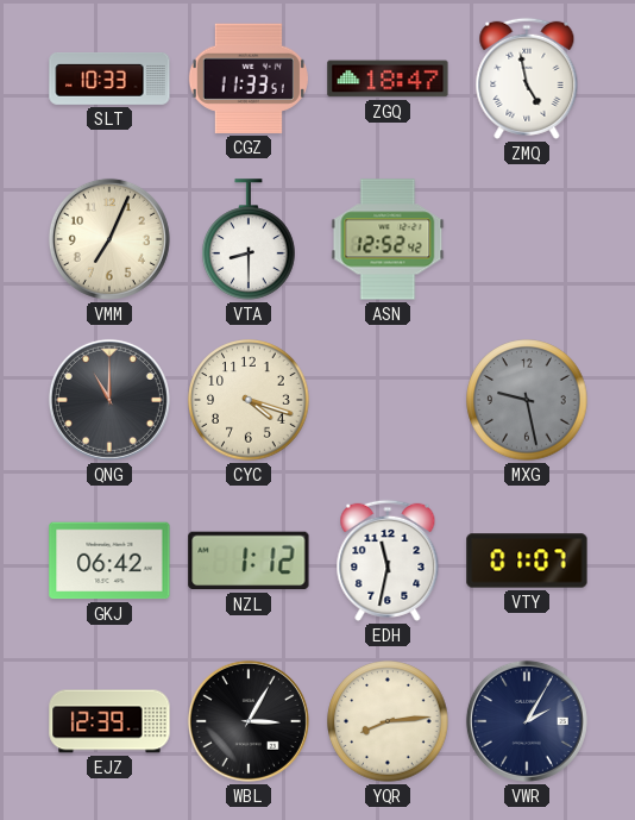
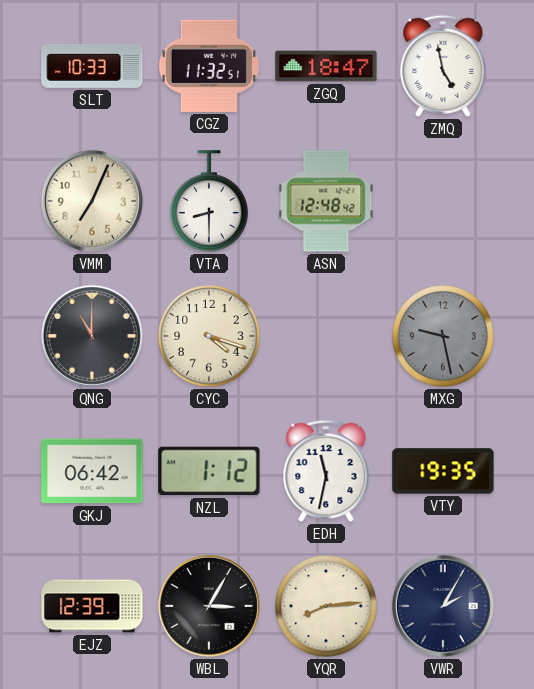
CGZ: 11:33 -> 11:32
ASN: 12:52 -> 12:48
VTY: 01:07 -> 19:35
